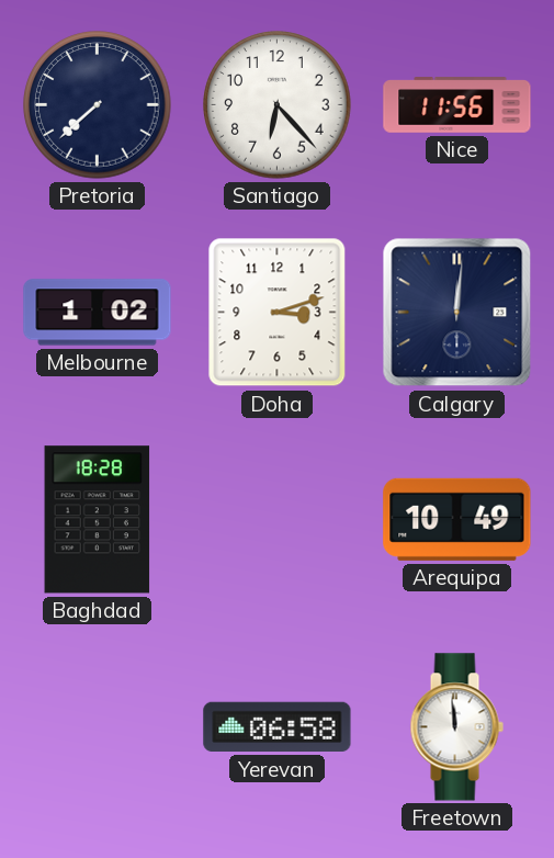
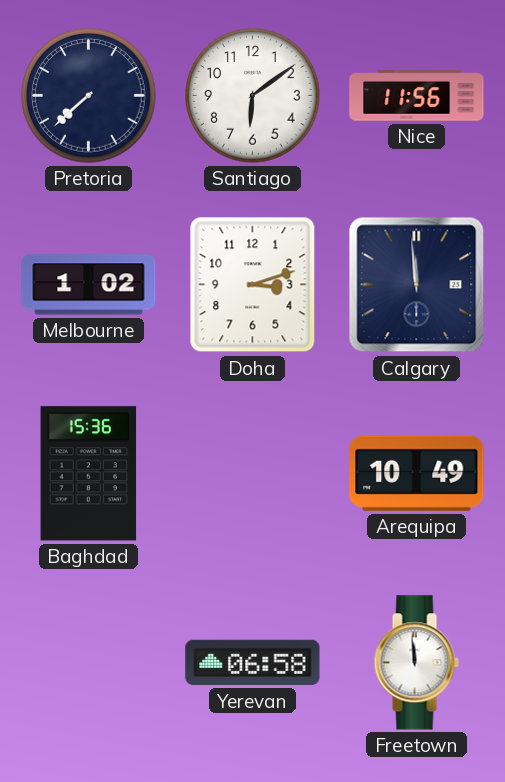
Santiago: 6:23 -> 6:09
Calgary: 12:01 -> 11:59
Baghdad: 18:28 -> 15:36
